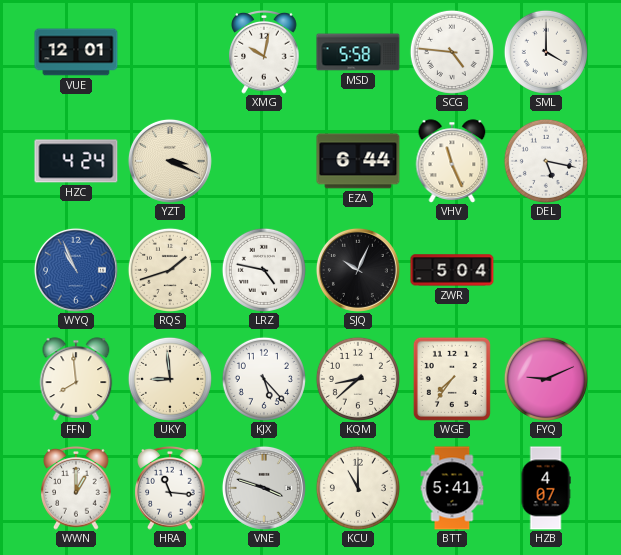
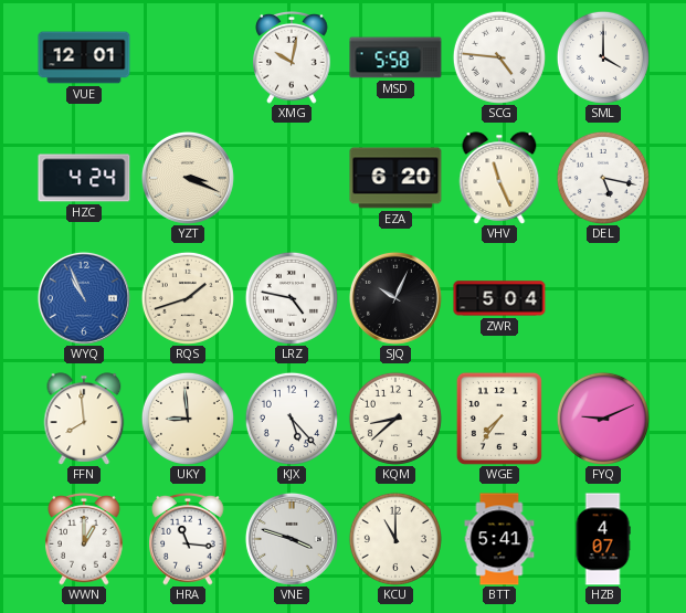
EZA: 6:44 -> 6:20
